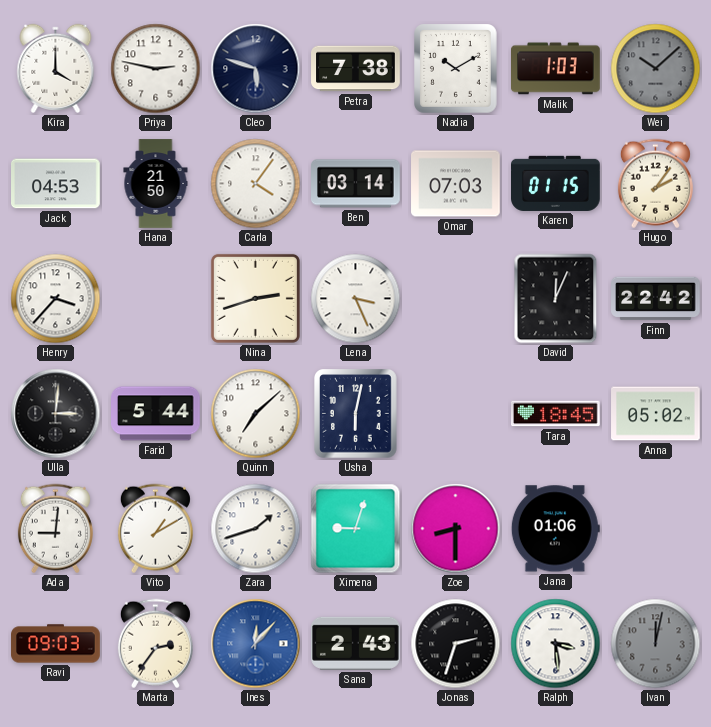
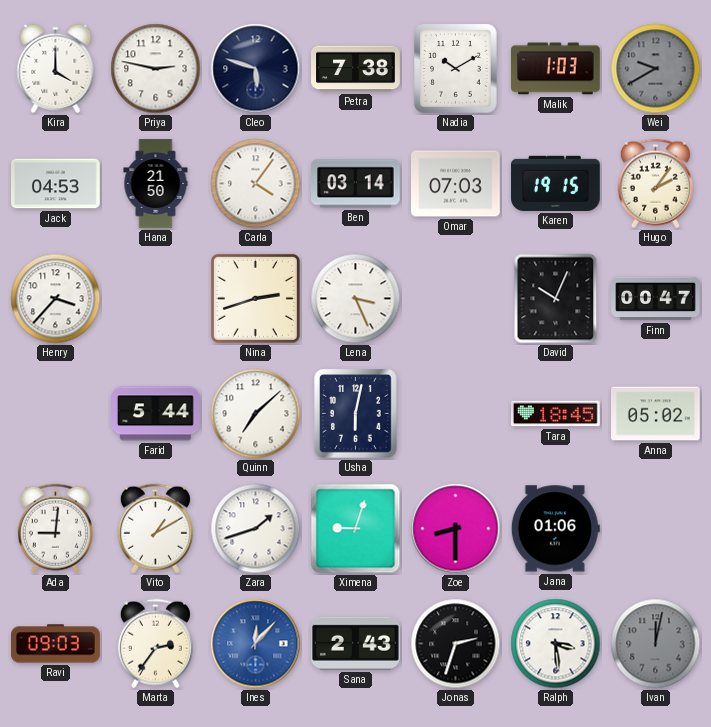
Wei: 10:08 -> 9:40
Karen: 01:15 -> 19:15
David: 12:04 -> 10:04
Finn: 22:42 -> 00:47
Ulla: 3:01 -> none
